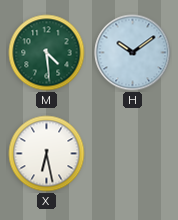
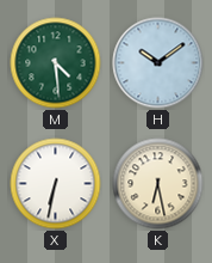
X: 6:28 -> 6:32
K: none -> 6:28
